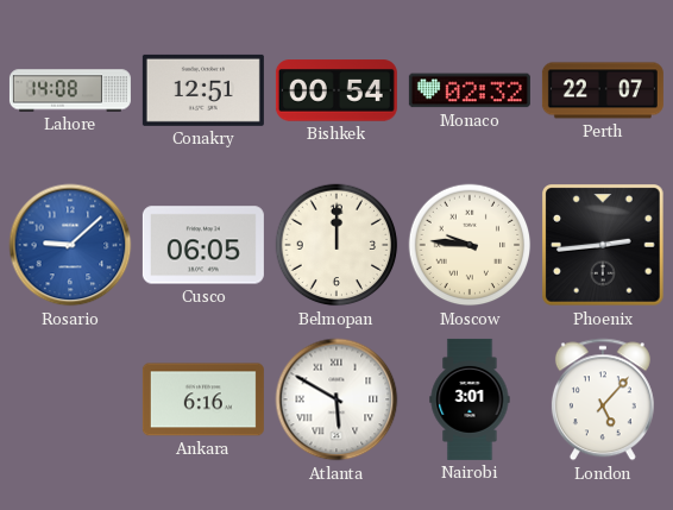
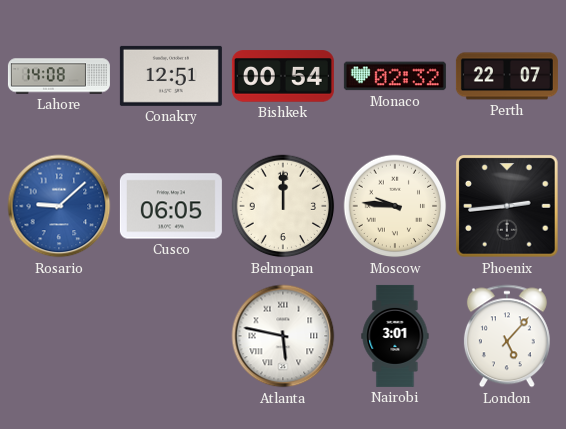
Ankara: 6:16 -> none
Atlanta: 5:50 -> 5:47
